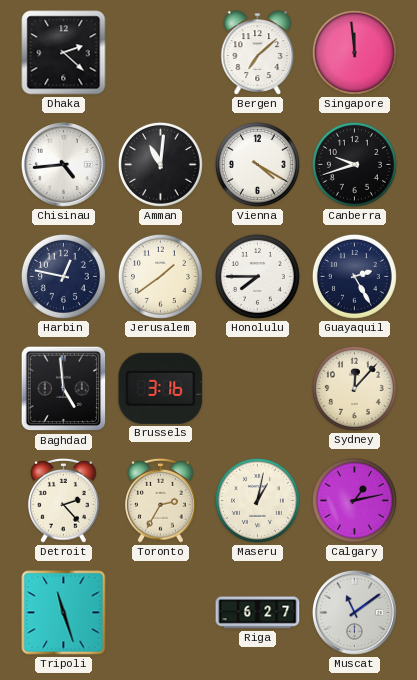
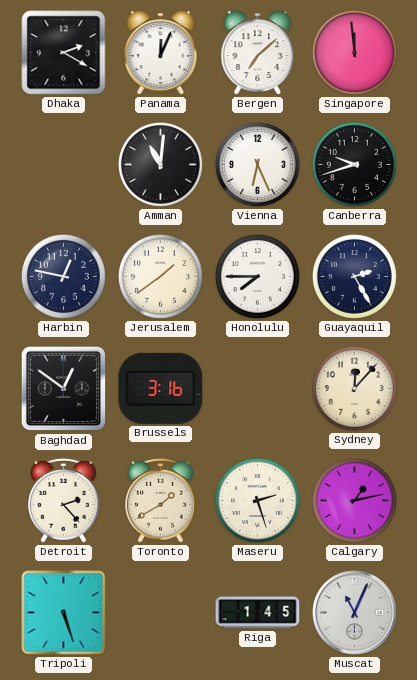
Dhaka: 2:22 -> 2:20
Panama: none -> 12:04
Chisinau: 4:44 -> none
Vienna: 4:20 -> 6:26
Baghdad: 4:59 -> 12:51
Toronto: 2:35 -> 1:40
Maseru: 1:02 -> 2:27
Tripoli: 11:27 -> 5:27
Riga: 6:27 -> 1:45
Muscat: 11:09 -> 11:04
